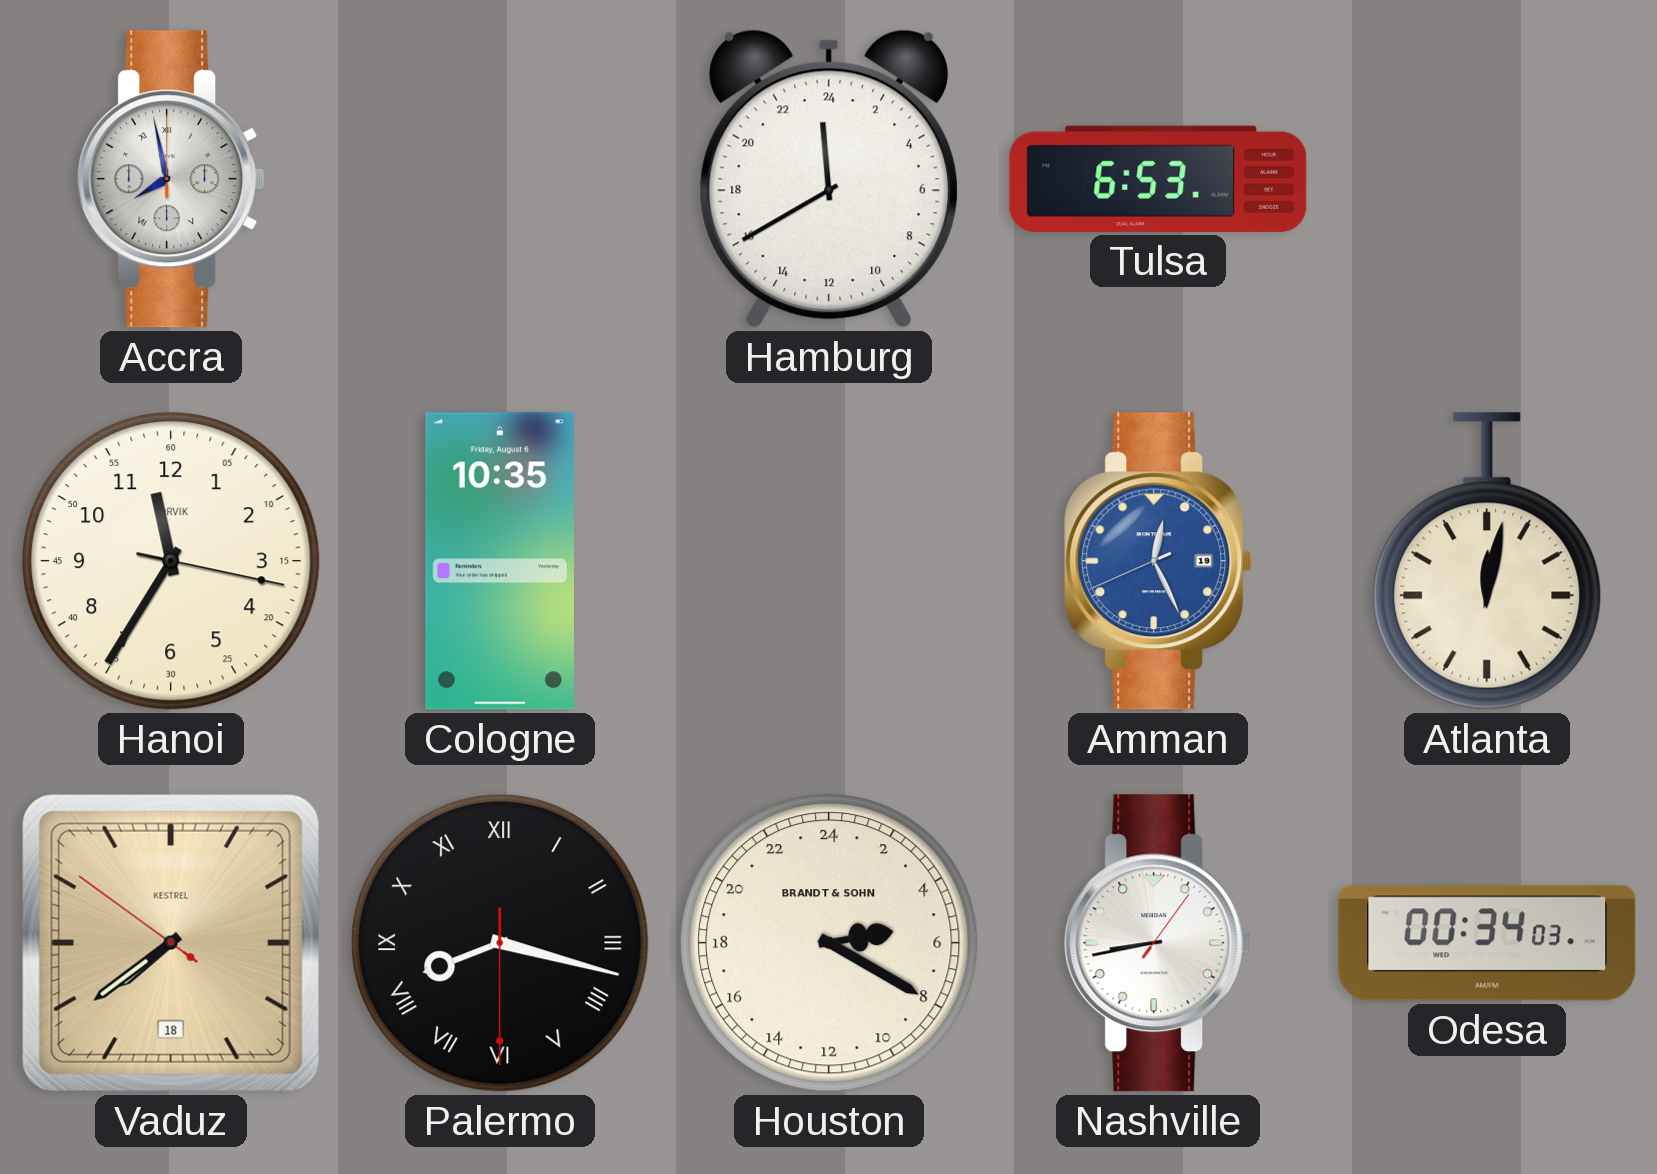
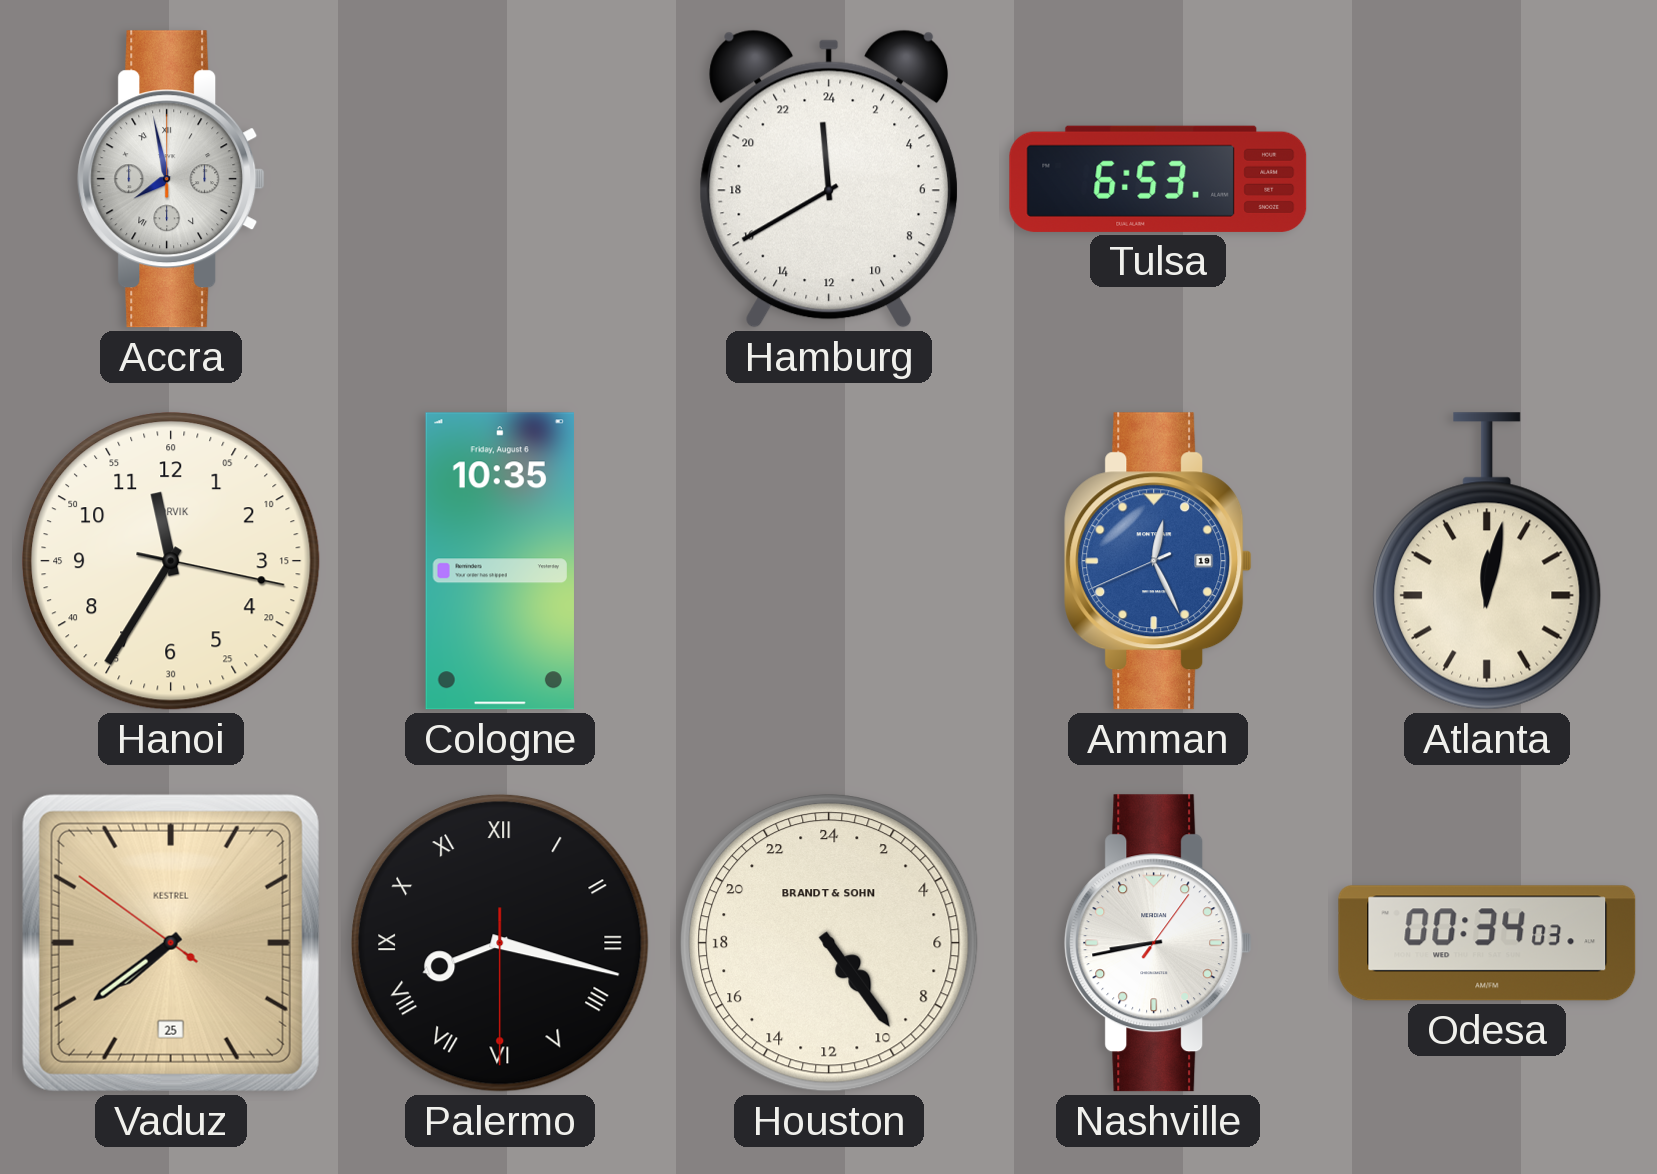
Vaduz date: 18 -> 25
Houston: 5:20 -> 9:24
